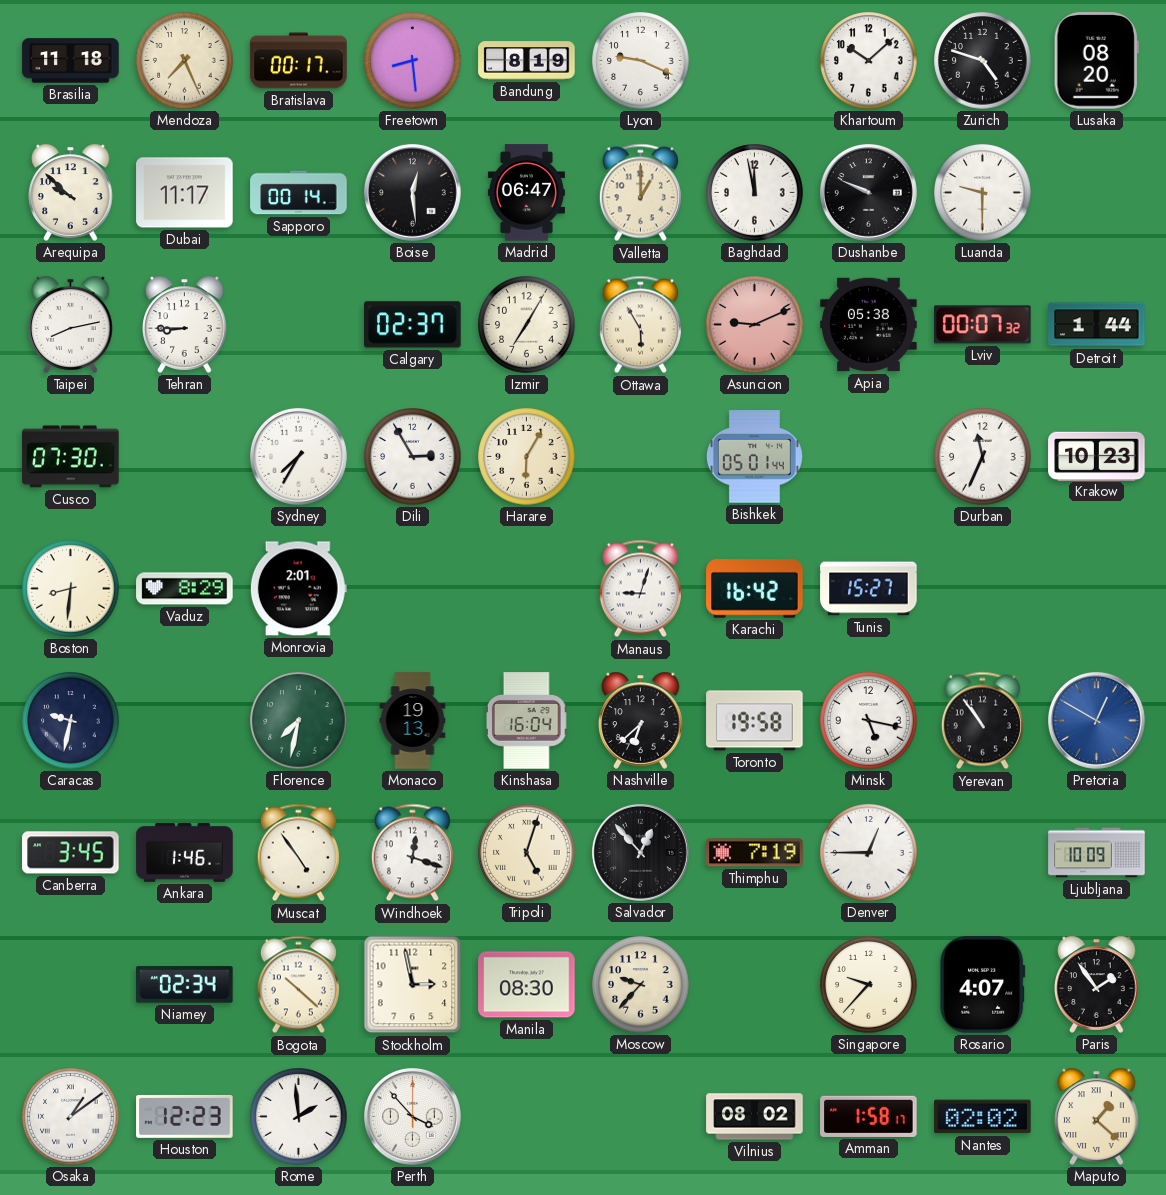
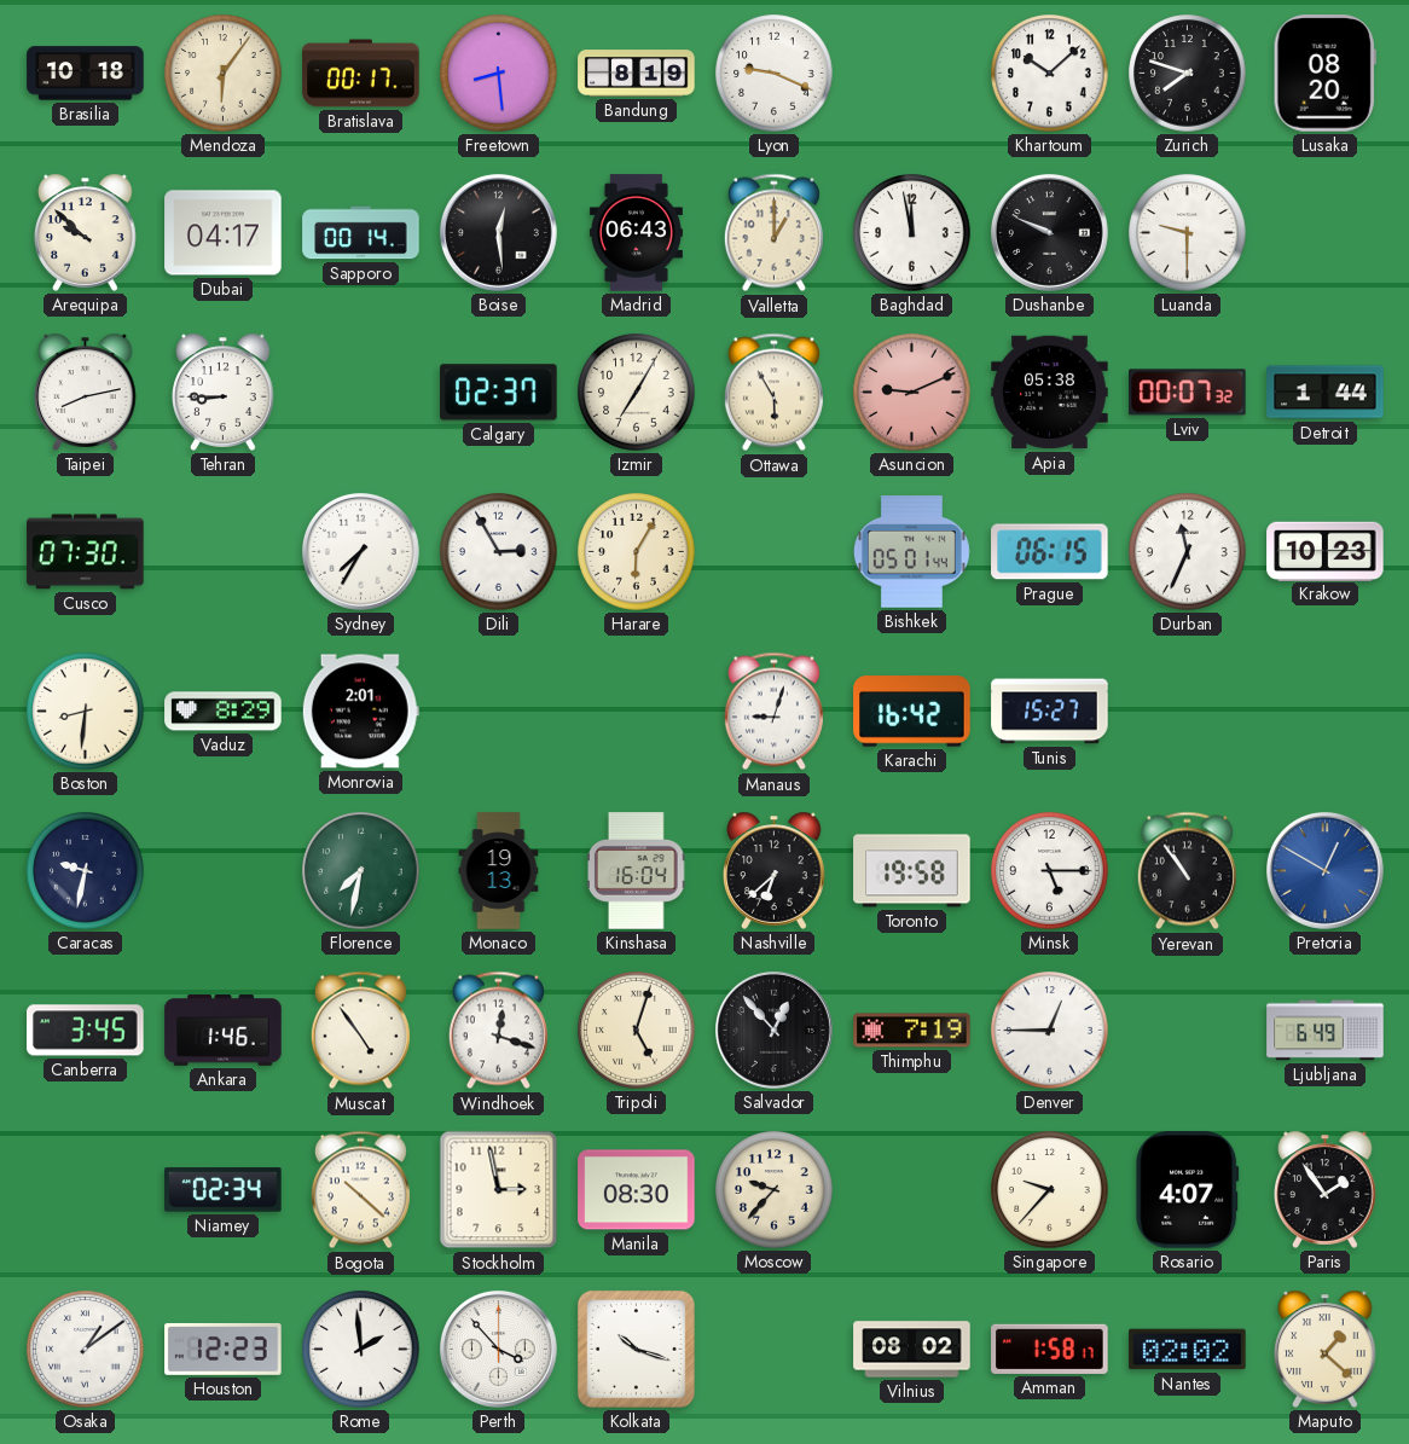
Brasilia: 11:18 -> 10:18
Mendoza: 7:26 -> 6:06
Zurich: 4:48 -> 7:48
Dubai: 11:17 -> 04:17
Madrid: 06:47 -> 06:43
Prague: none -> 06:15
Minsk: 5:17 -> 5:15
Ljubljana: 10:09 -> 6:49
Kolkata: none -> 10:18
